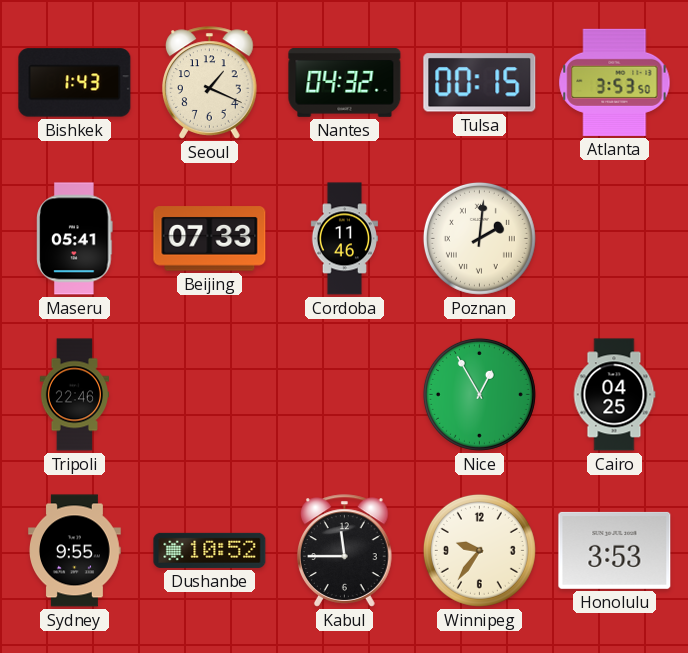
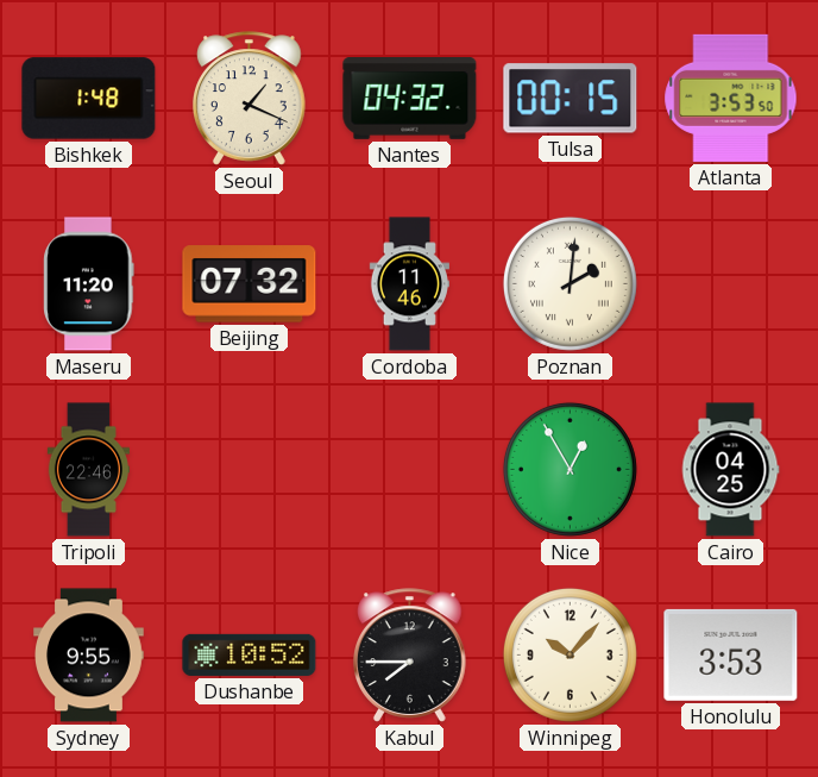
Bishkek: 1:43 -> 1:48
Maseru: 05:41 -> 11:20
Beijing: 07:33 -> 07:32
Kabul: 11:45 -> 7:45
Winnipeg: 9:36 -> 10:07
